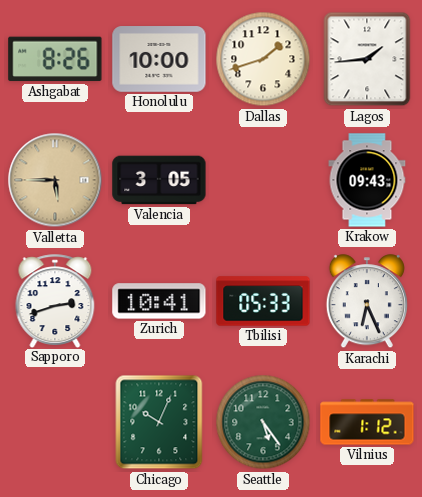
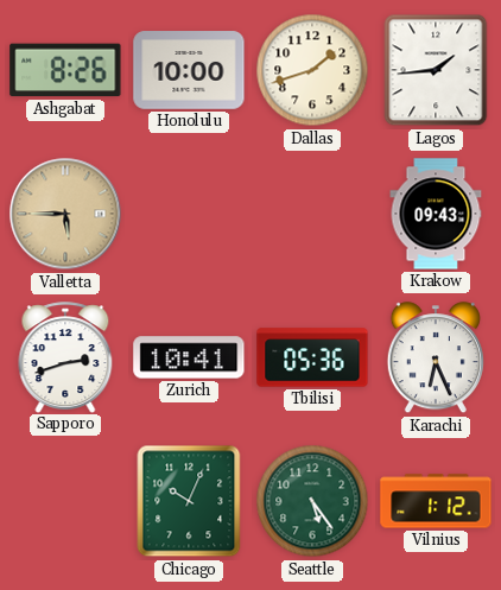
Valencia: 3:05 -> none
Tbilisi: 05:33 -> 05:36
